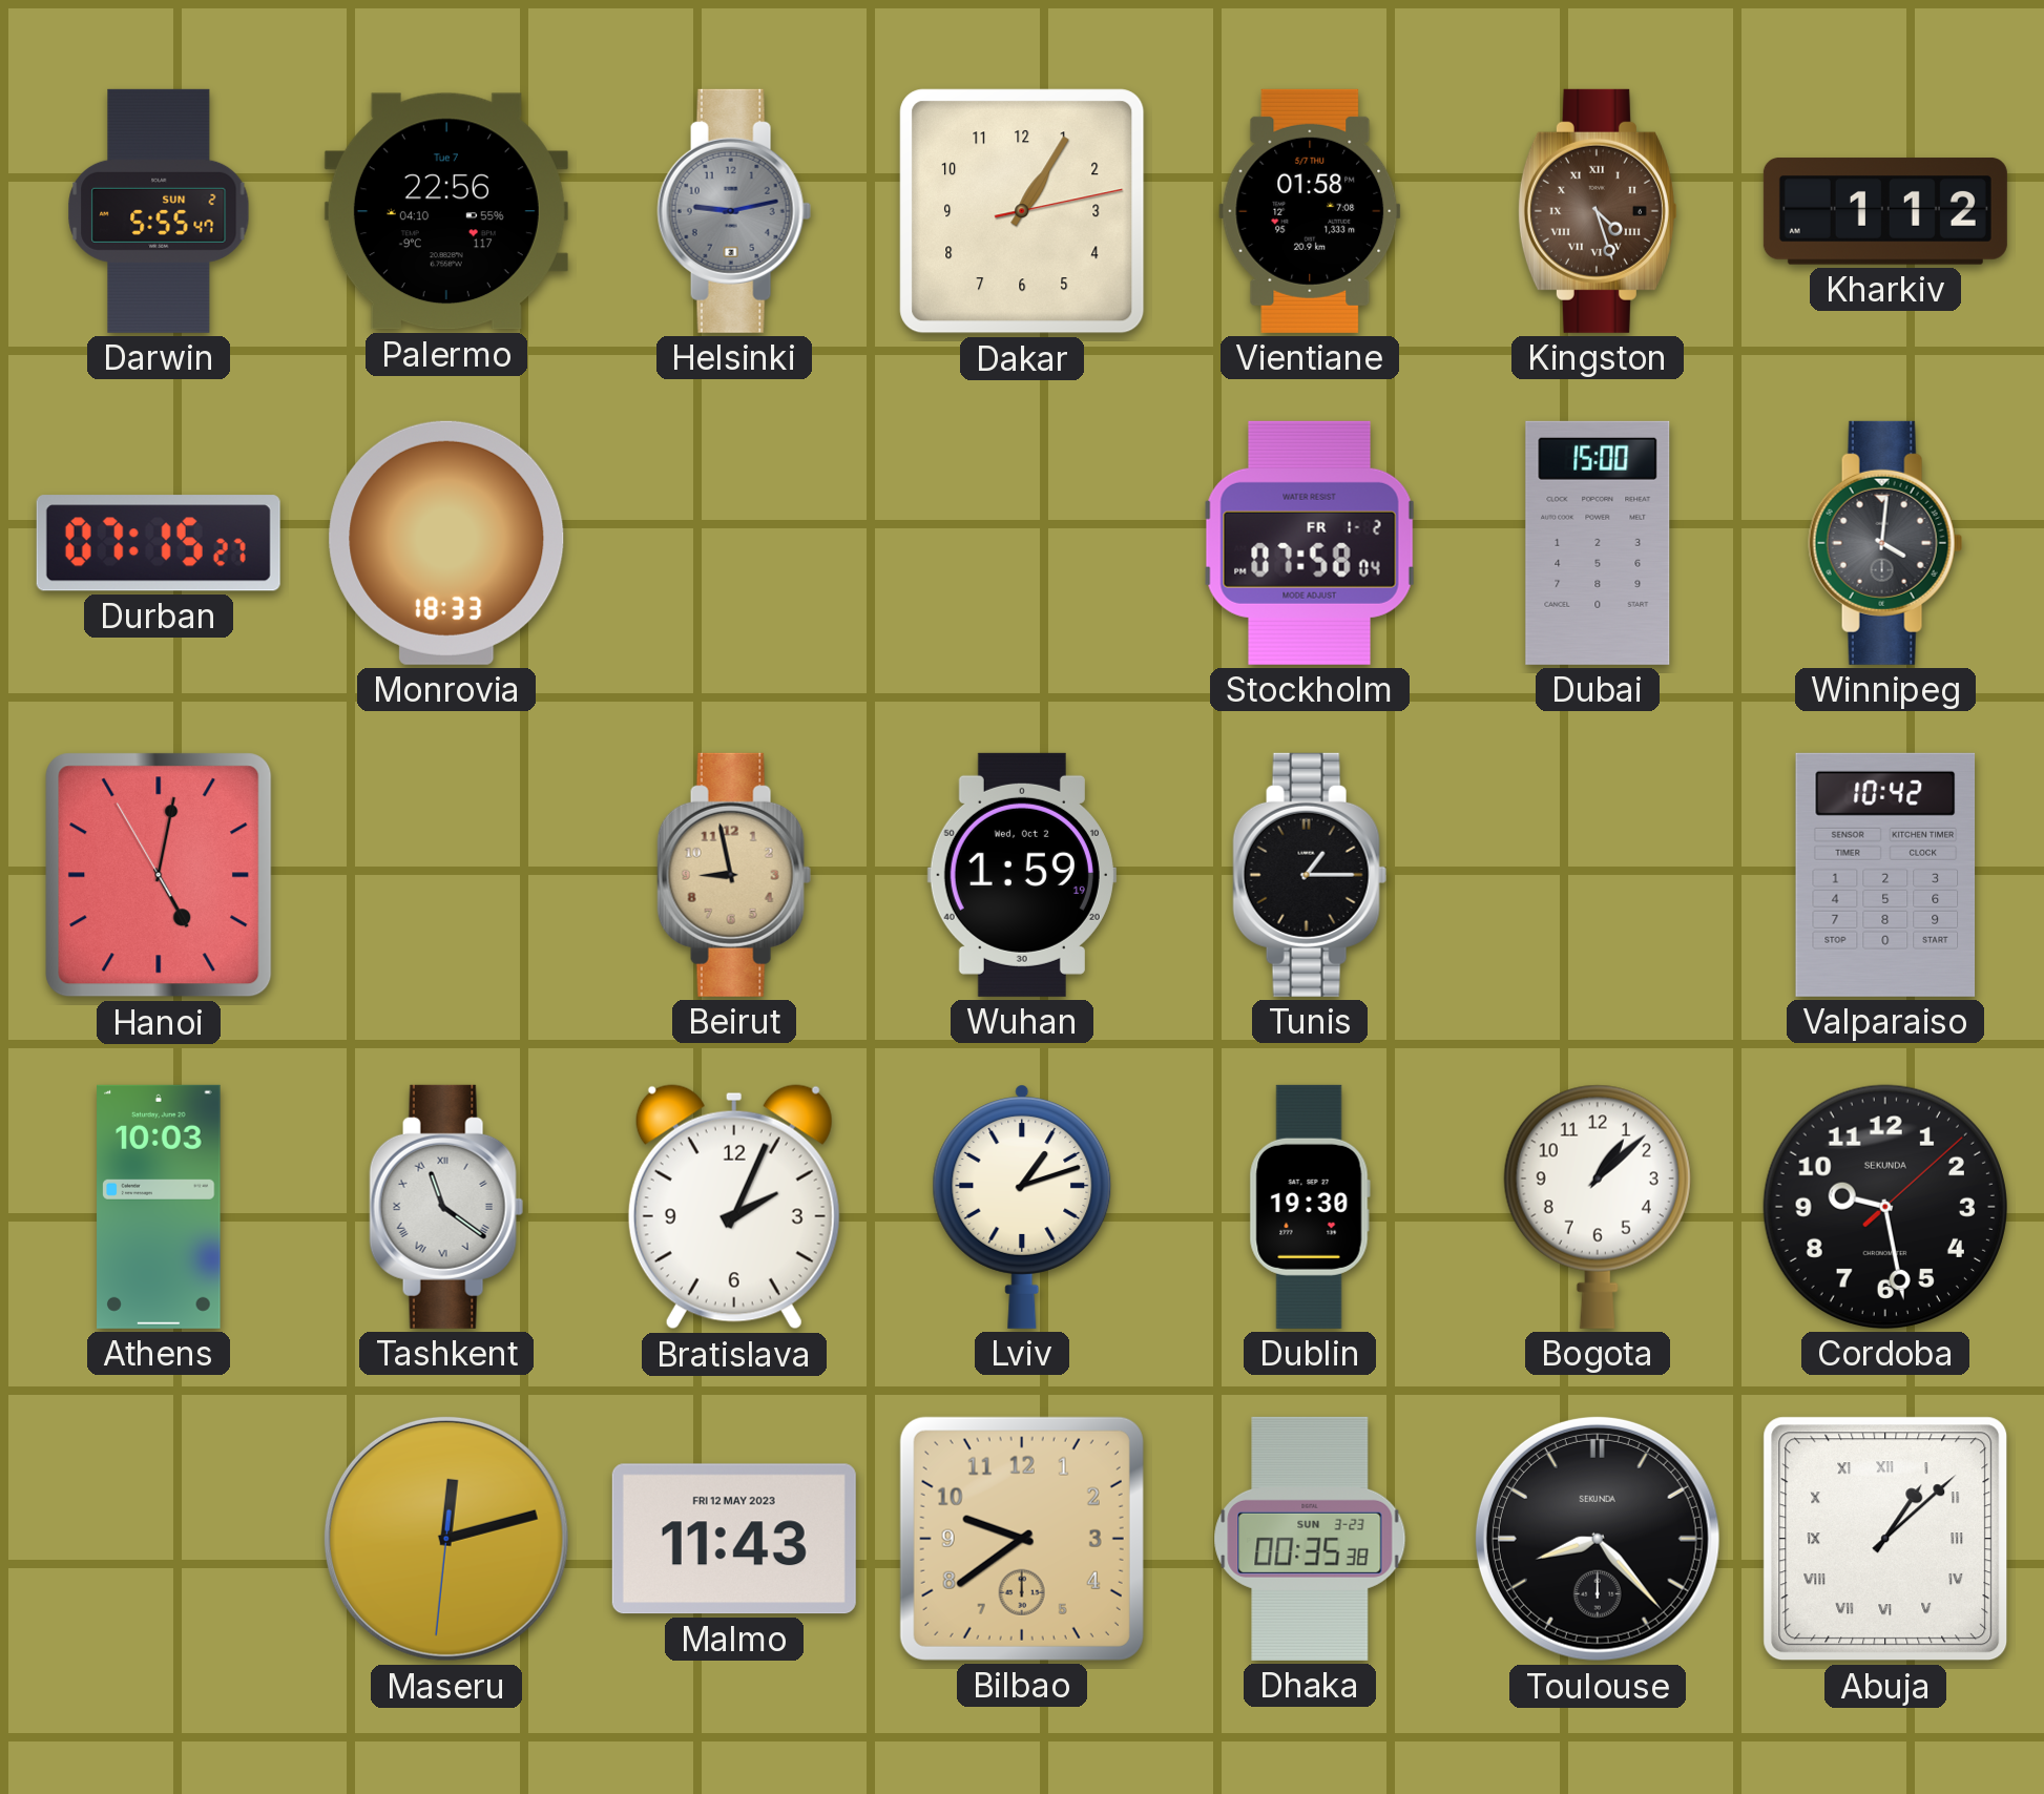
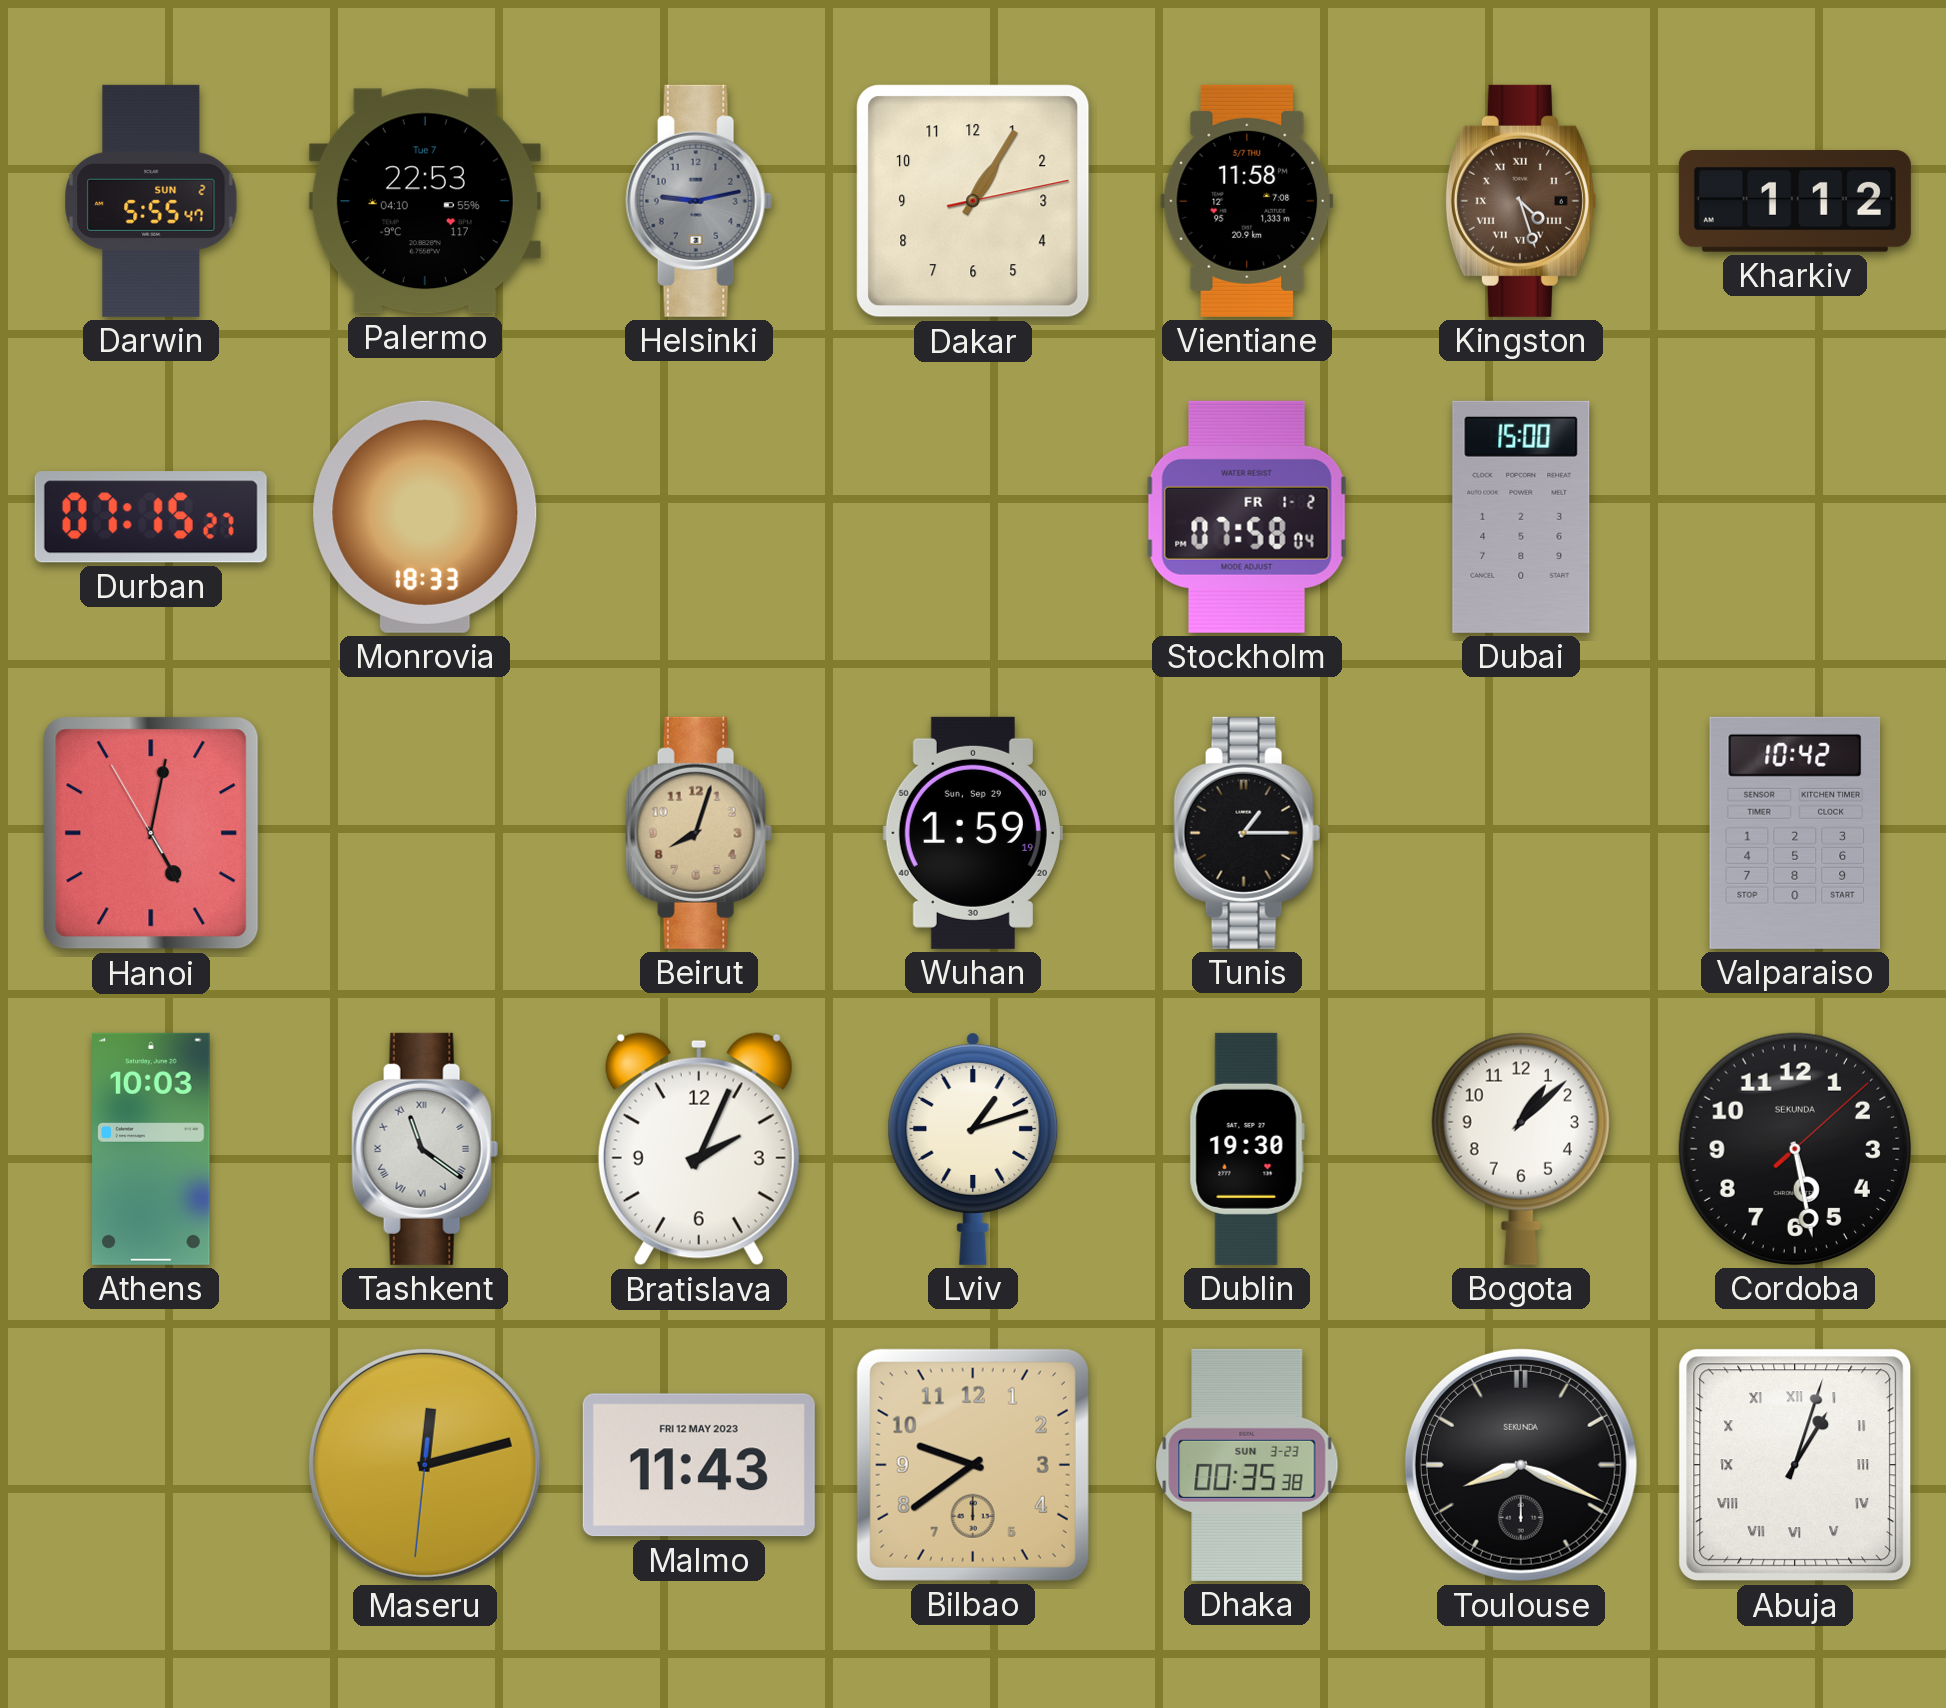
Palermo: 22:56 -> 22:53
Vientiane: 01:58 -> 11:58
Winnipeg: 4:01 -> none
Beirut: 8:58 -> 8:03
Wuhan date: Wed, Oct 2 -> Sun, Sep 29
Cordoba: 9:28 -> 5:28
Toulouse: 8:23 -> 8:19
Abuja: 1:08 -> 1:03
